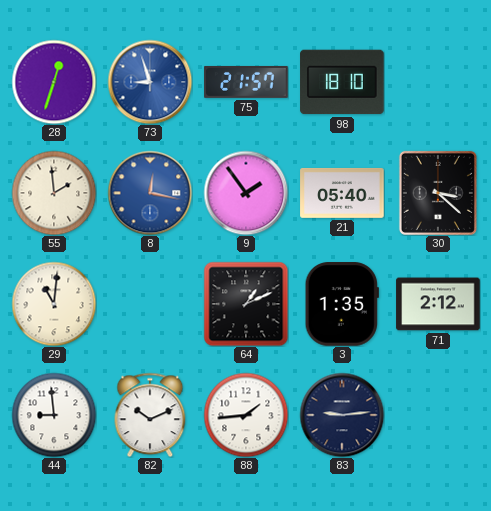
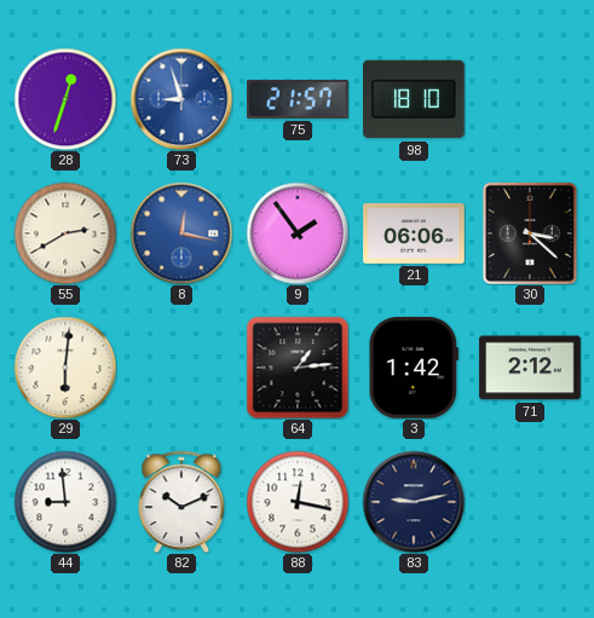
55: 1:59 -> 2:40
21: 05:40 -> 06:06
29: 11:01 -> 6:01
64: 1:11 -> 1:14
3: 1:35 -> 1:42
88: 1:44 -> 12:17
83: 9:14 -> 9:13
